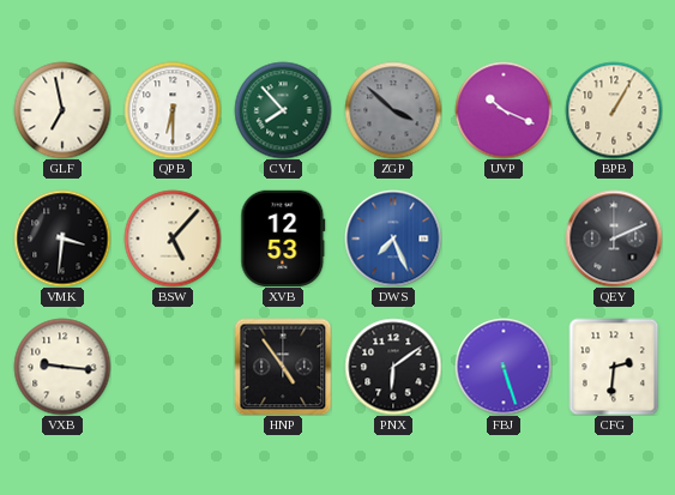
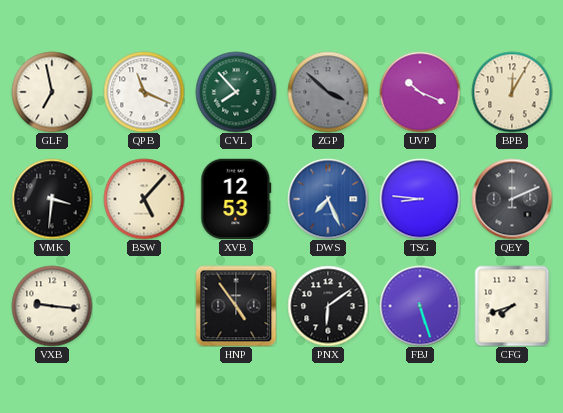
QPB: 6:30 -> 11:19
BPB: 1:05 -> 12:05
TSG: none -> 8:46
CFG: 2:31 -> 7:42
